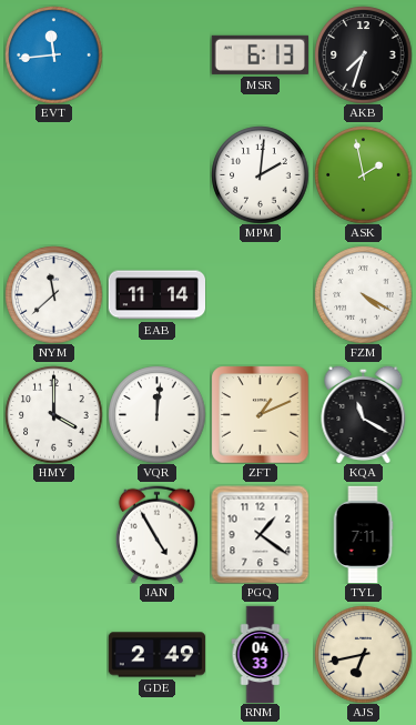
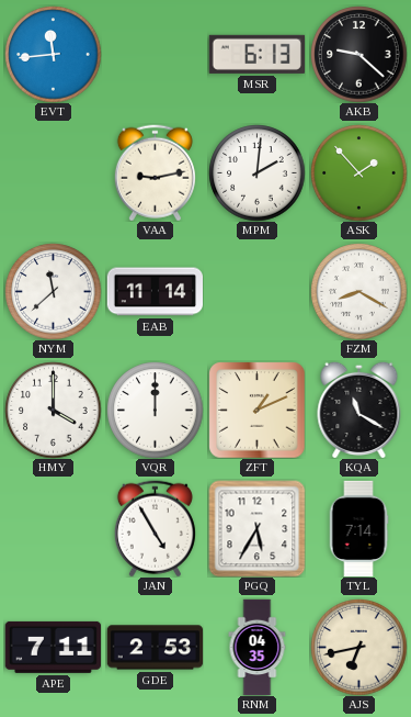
AKB: 7:33 -> 9:22
VAA: none -> 9:13
ASK: 1:58 -> 1:53
FZM: 4:20 -> 8:20
VQR: 12:01 -> 12:00
PGQ: 1:21 -> 5:35
TYL: 7:11 -> 7:14
APE: none -> 7:11
GDE: 2:49 -> 2:53
RNM: 04:33 -> 04:35
